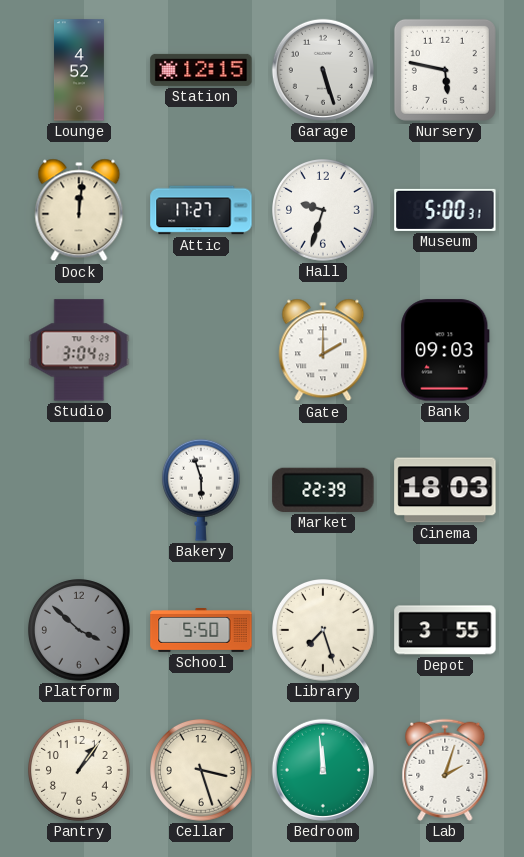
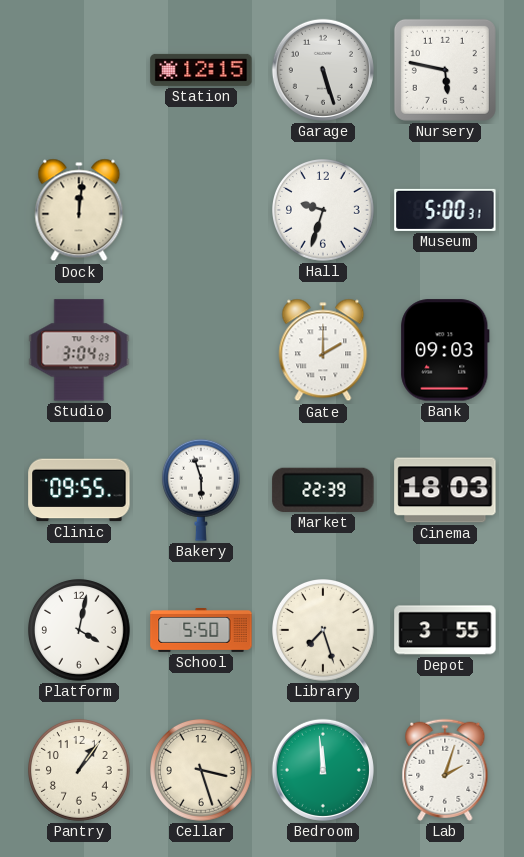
Lounge: 4:52 -> none
Attic: 17:27 -> none
Clinic: none -> 09:55
Platform: 3:52 -> 4:02
Platform dial: grey -> white
